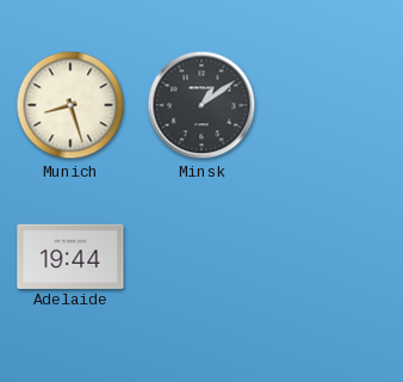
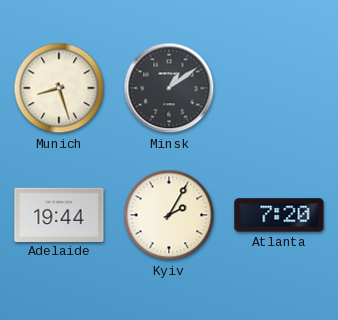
Kyiv: none -> 2:05
Atlanta: none -> 7:20
